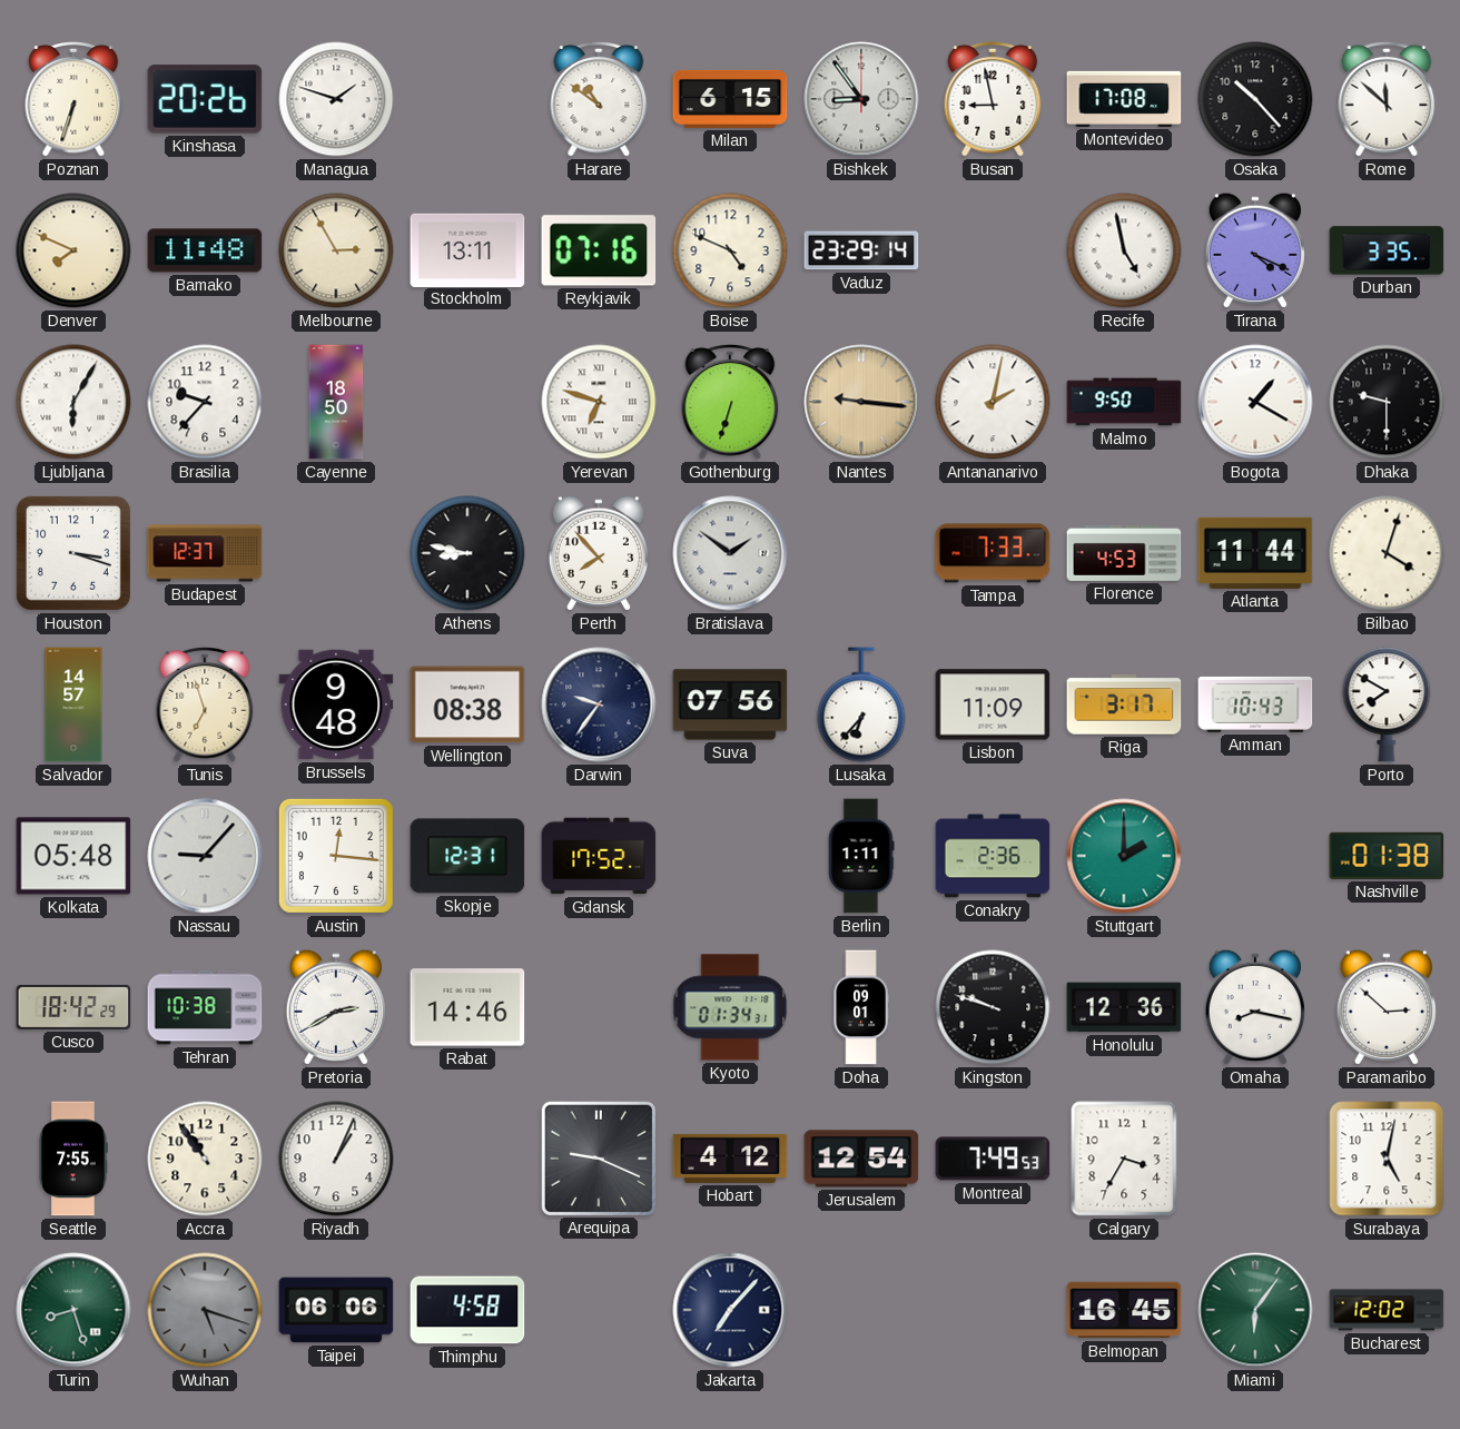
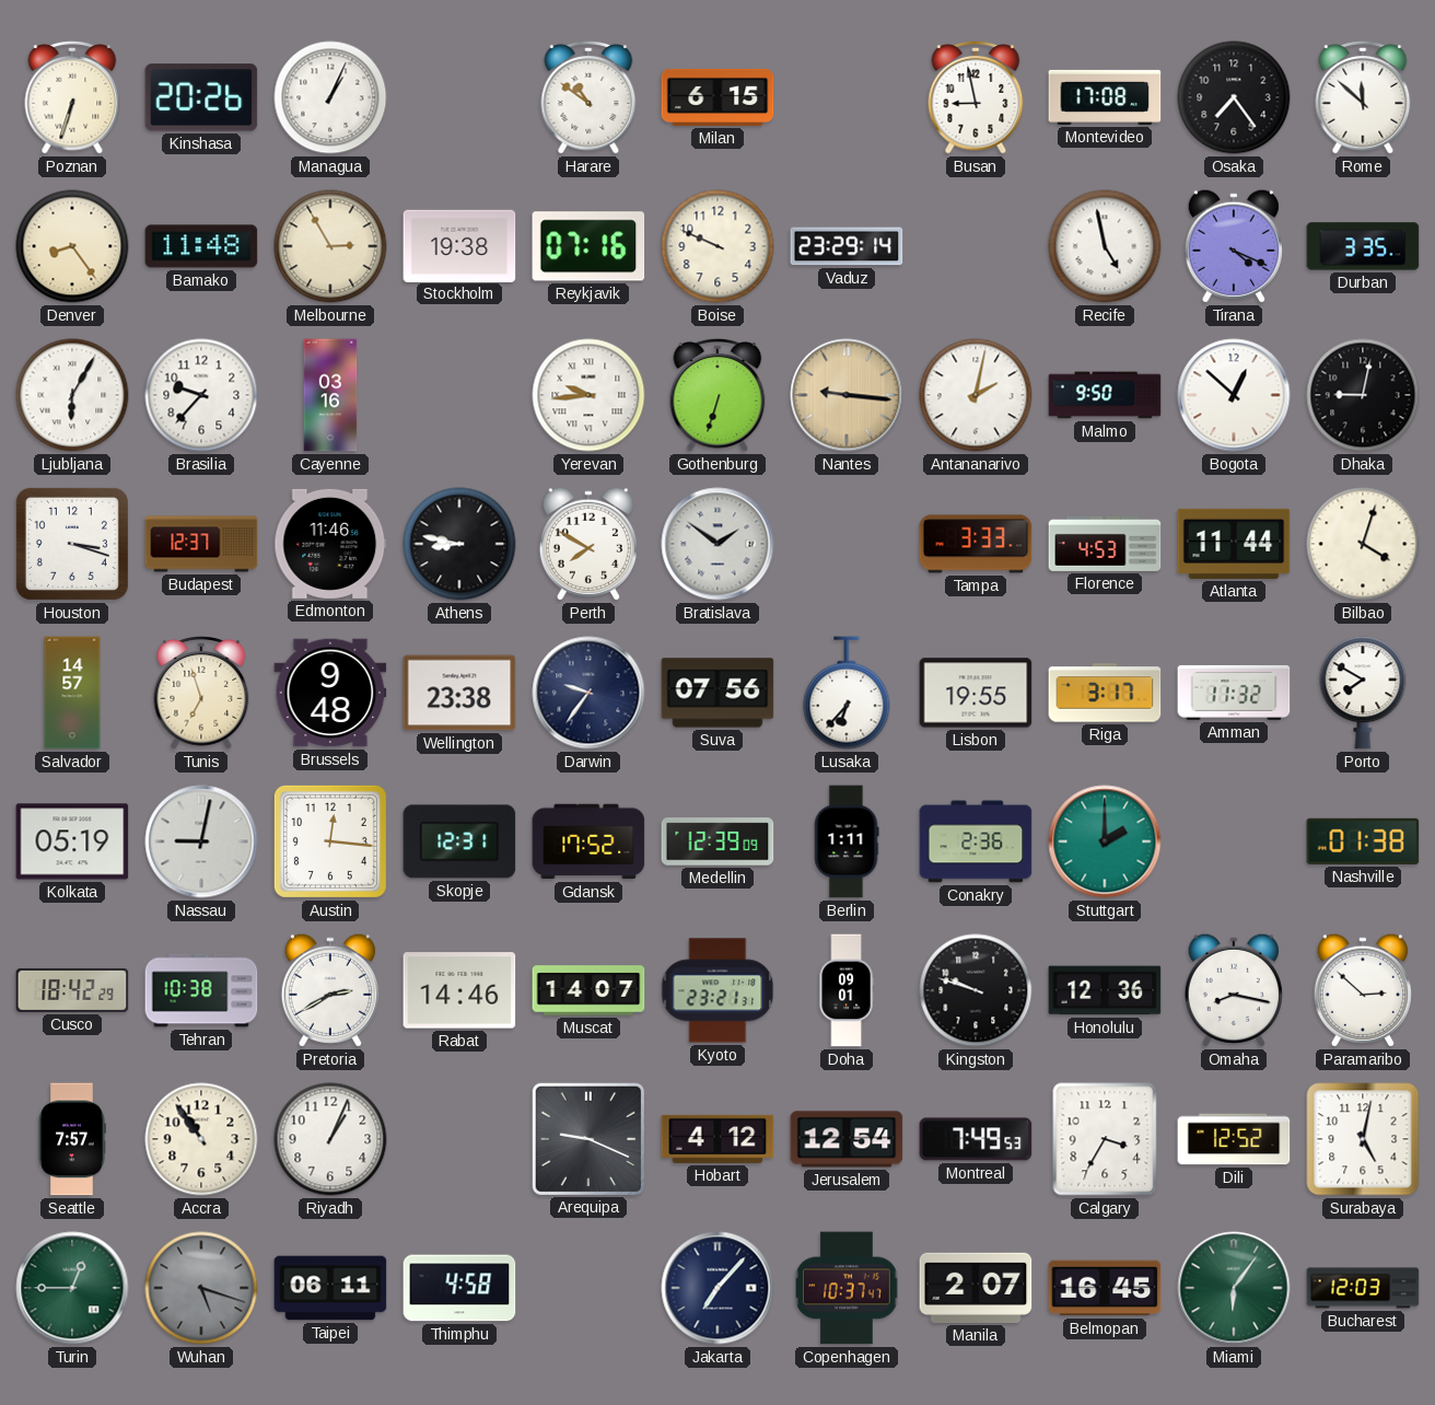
Managua: 1:48 -> 1:04
Bishkek: 8:54 -> none
Osaka: 10:23 -> 7:24
Denver: 7:49 -> 8:24
Stockholm: 13:11 -> 19:38
Boise: 4:49 -> 9:49
Cayenne: 18:50 -> 03:16
Yerevan: 6:48 -> 9:44
Bogota: 1:20 -> 12:52
Dhaka: 9:30 -> 9:02
Edmonton: none -> 11:46
Perth: 7:53 -> 7:50
Tampa: 7:33 -> 3:33
Wellington: 08:38 -> 23:38
Lisbon: 11:09 -> 19:55
Amman: 10:43 -> 11:32
Kolkata: 05:48 -> 05:19
Nassau: 9:07 -> 9:02
Medellin: none -> 12:39
Muscat: none -> 14:07
Kyoto: 01:34 -> 23:21
Seattle: 7:55 -> 7:57
Dili: none -> 12:52
Turin: 8:27 -> 12:45
Taipei: 06:06 -> 06:11
Copenhagen: none -> 10:37
Manila: none -> 2:07
Bucharest: 12:02 -> 12:03
